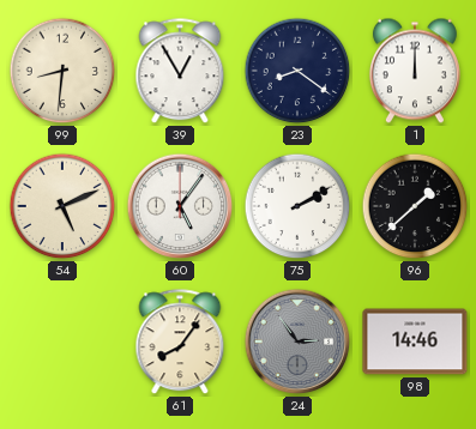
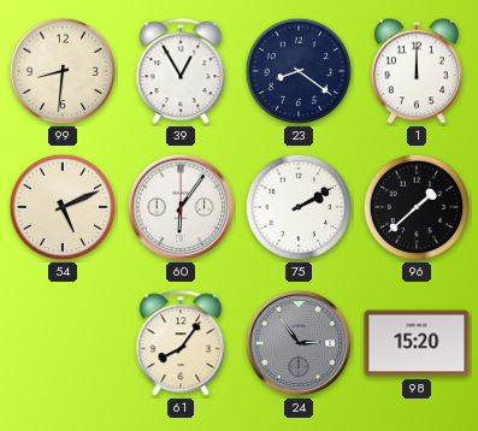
60: 5:06 -> 6:06
98: 14:46 -> 15:20
